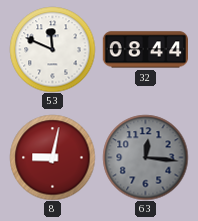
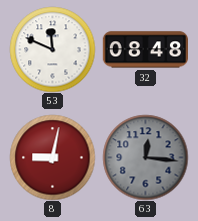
32: 08:44 -> 08:48
